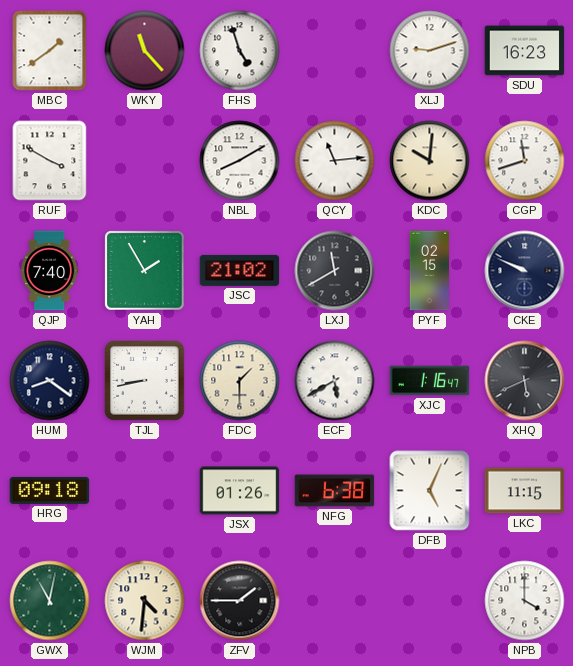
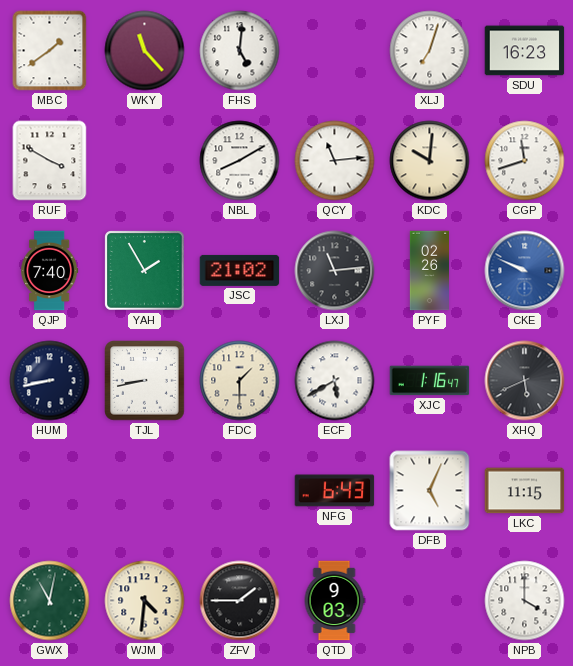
FHS: 4:57 -> 5:01
XLJ: 9:12 -> 7:03
LXJ: 11:40 -> 11:14
PYF: 02:15 -> 02:26
CKE dial: navy -> blue
HUM: 8:21 -> 8:43
HRG: 09:18 -> none
JSX: 01:26 -> none
NFG: 6:38 -> 6:43
QTD: none -> 9:03
